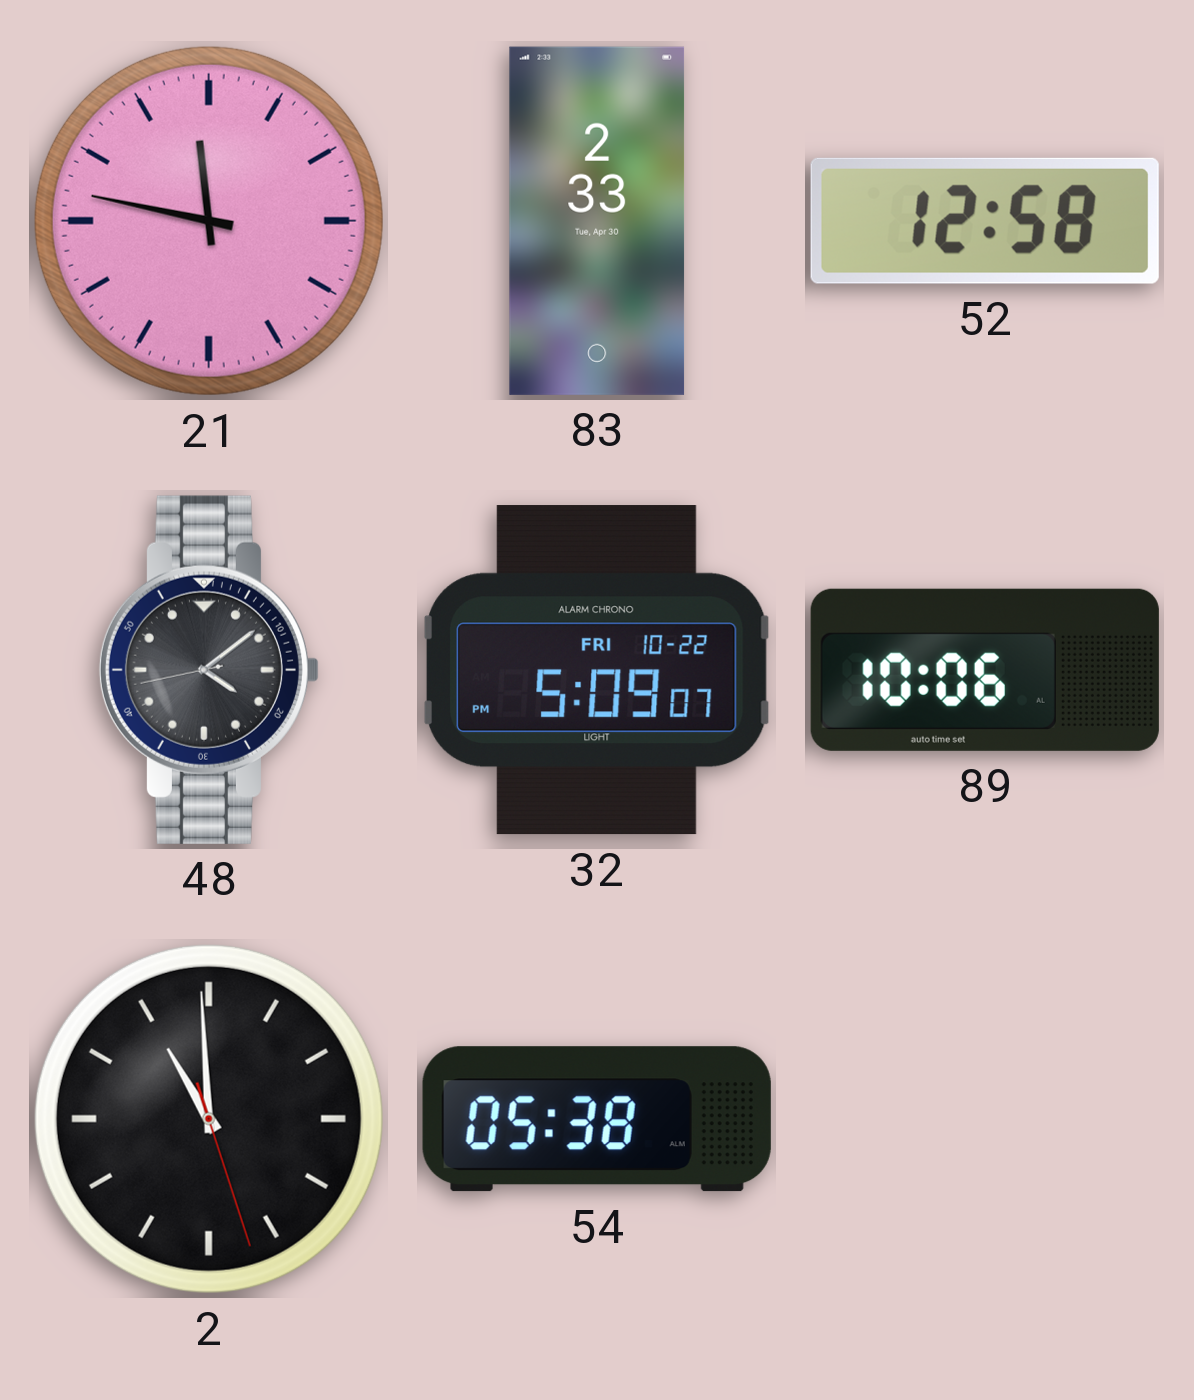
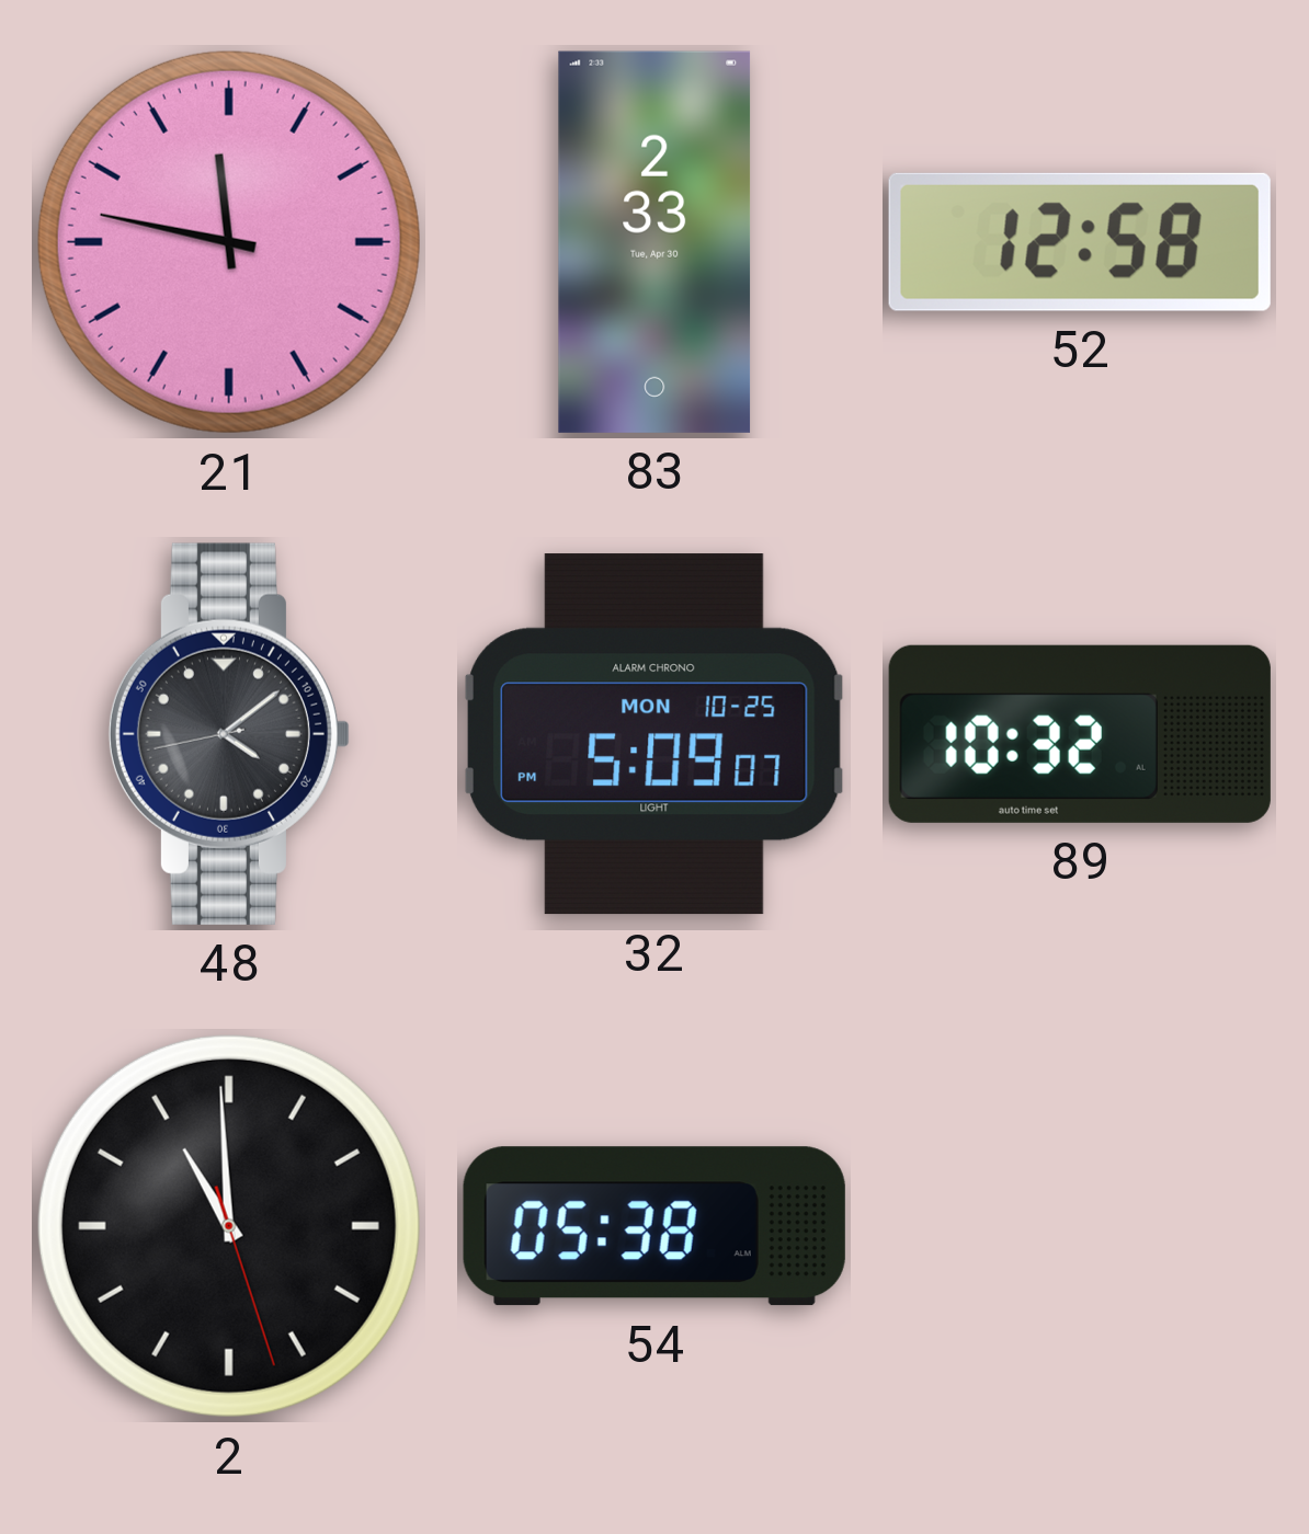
32 date: FRI 10-22 -> MON 10-25
89: 10:06 -> 10:32
